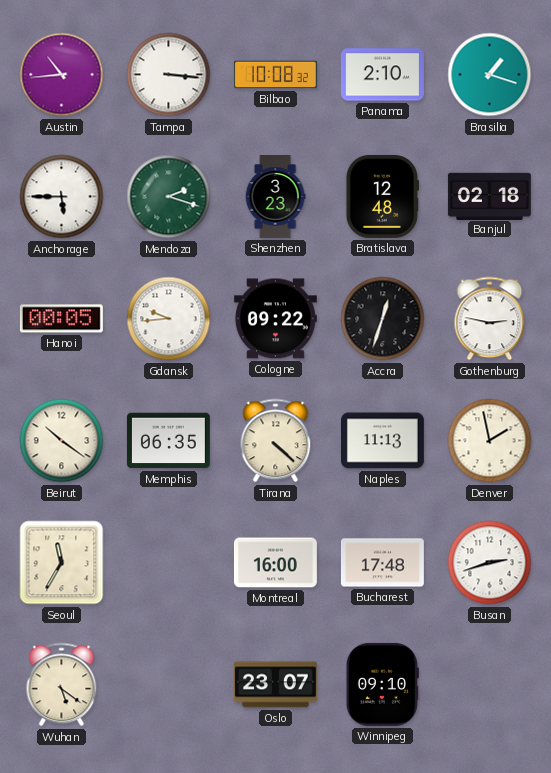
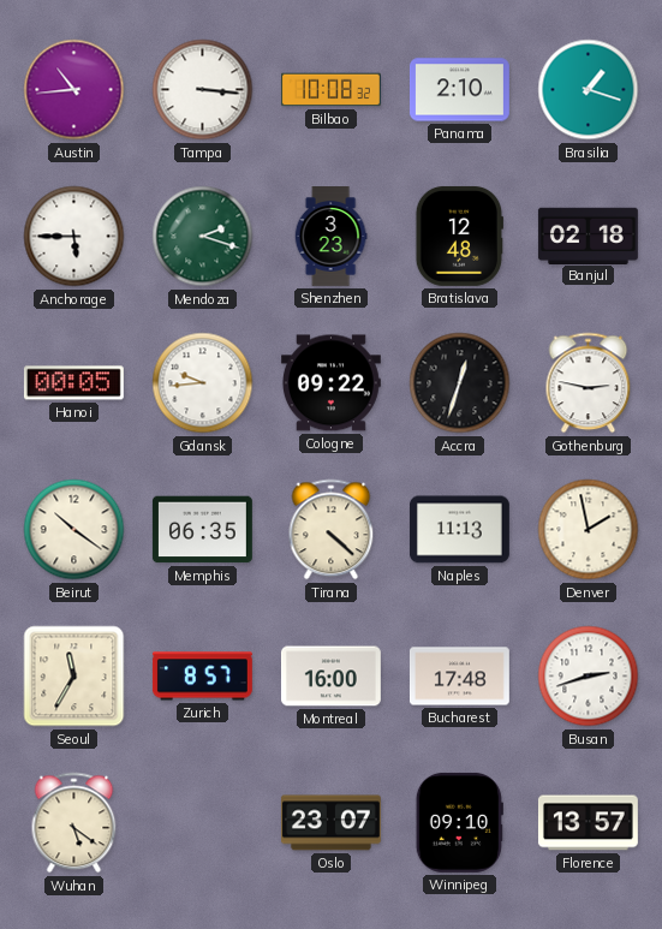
Zurich: none -> 8:57
Florence: none -> 13:57
